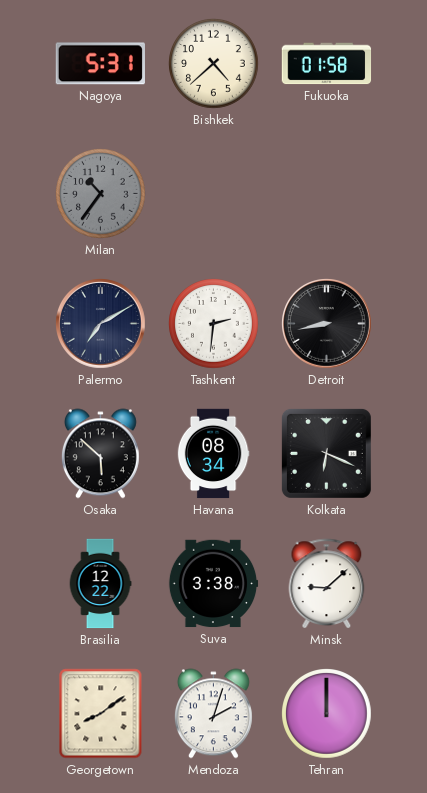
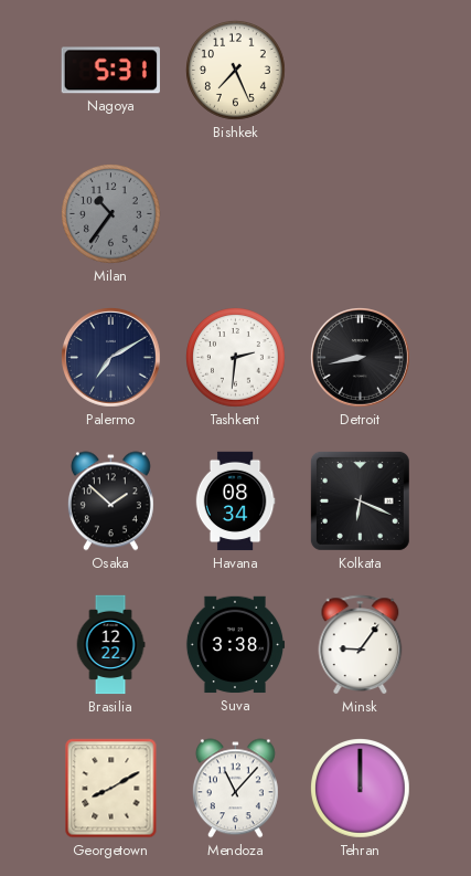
Bishkek: 4:38 -> 7:26
Fukuoka: 01:58 -> none
Osaka: 5:52 -> 1:52
Minsk: 9:08 -> 9:06
Georgetown: 8:09 -> 8:10
Mendoza: 2:03 -> 11:07
